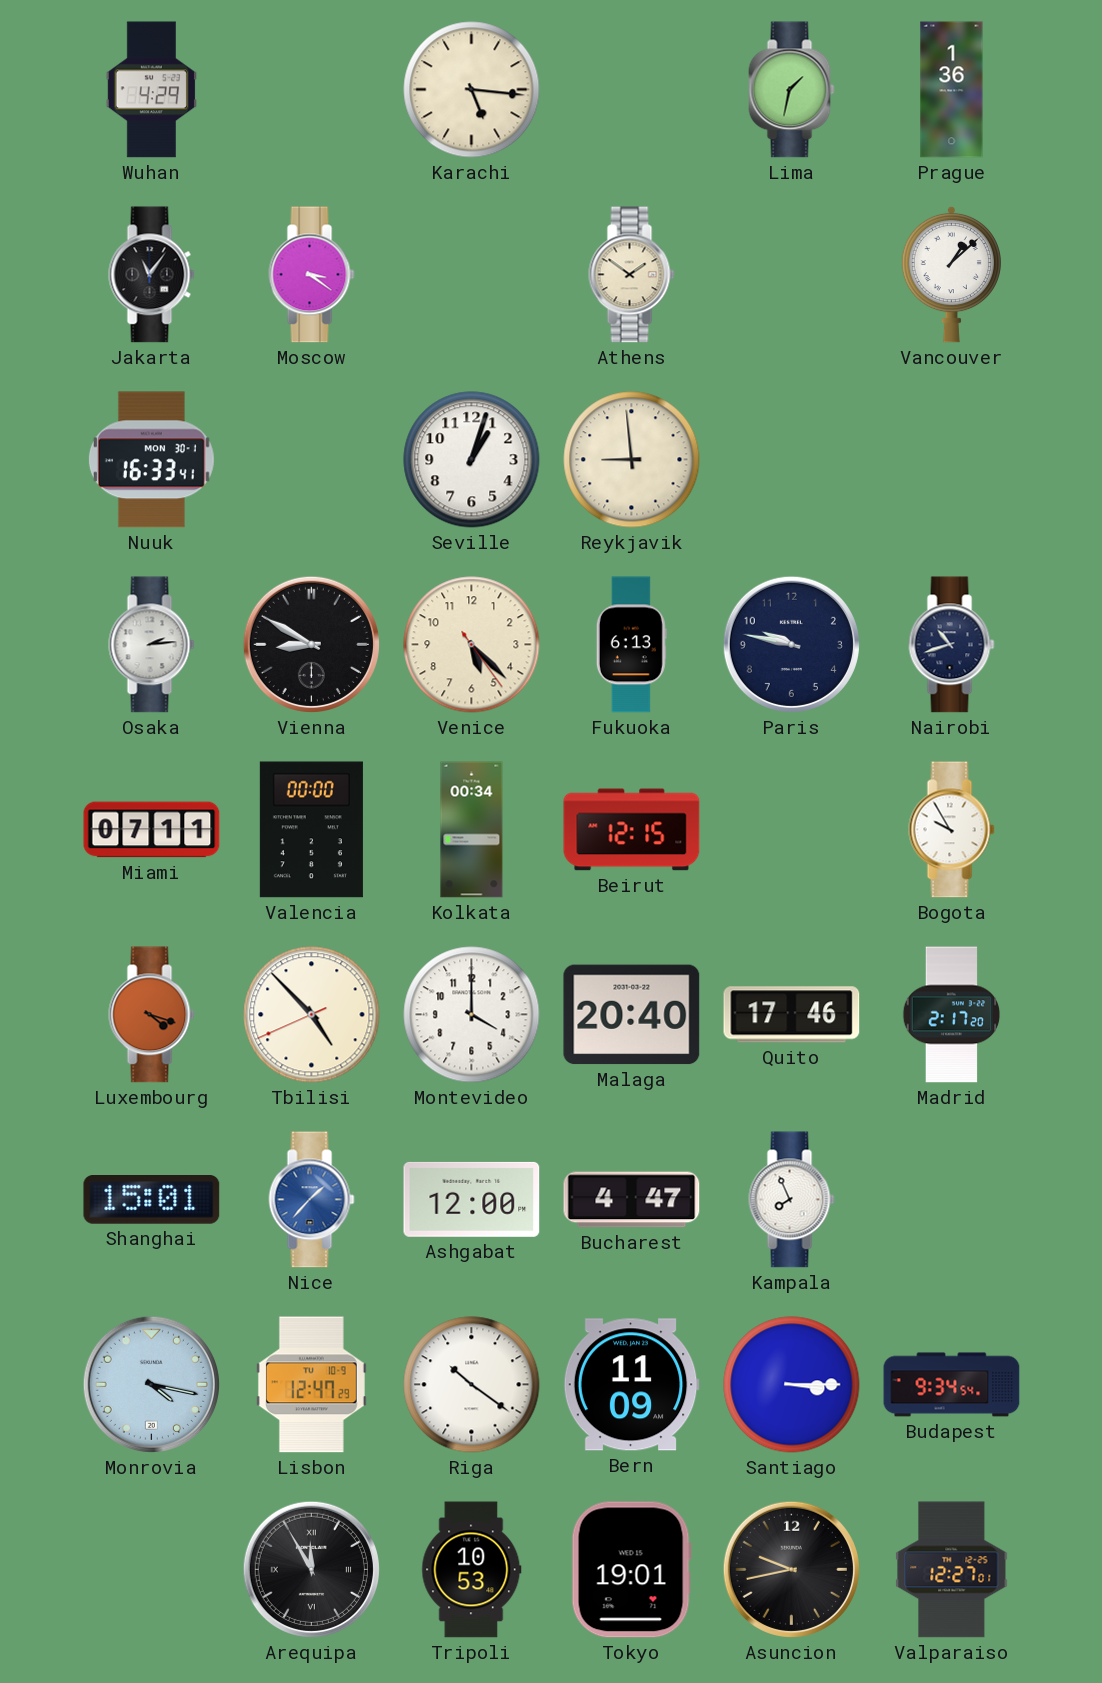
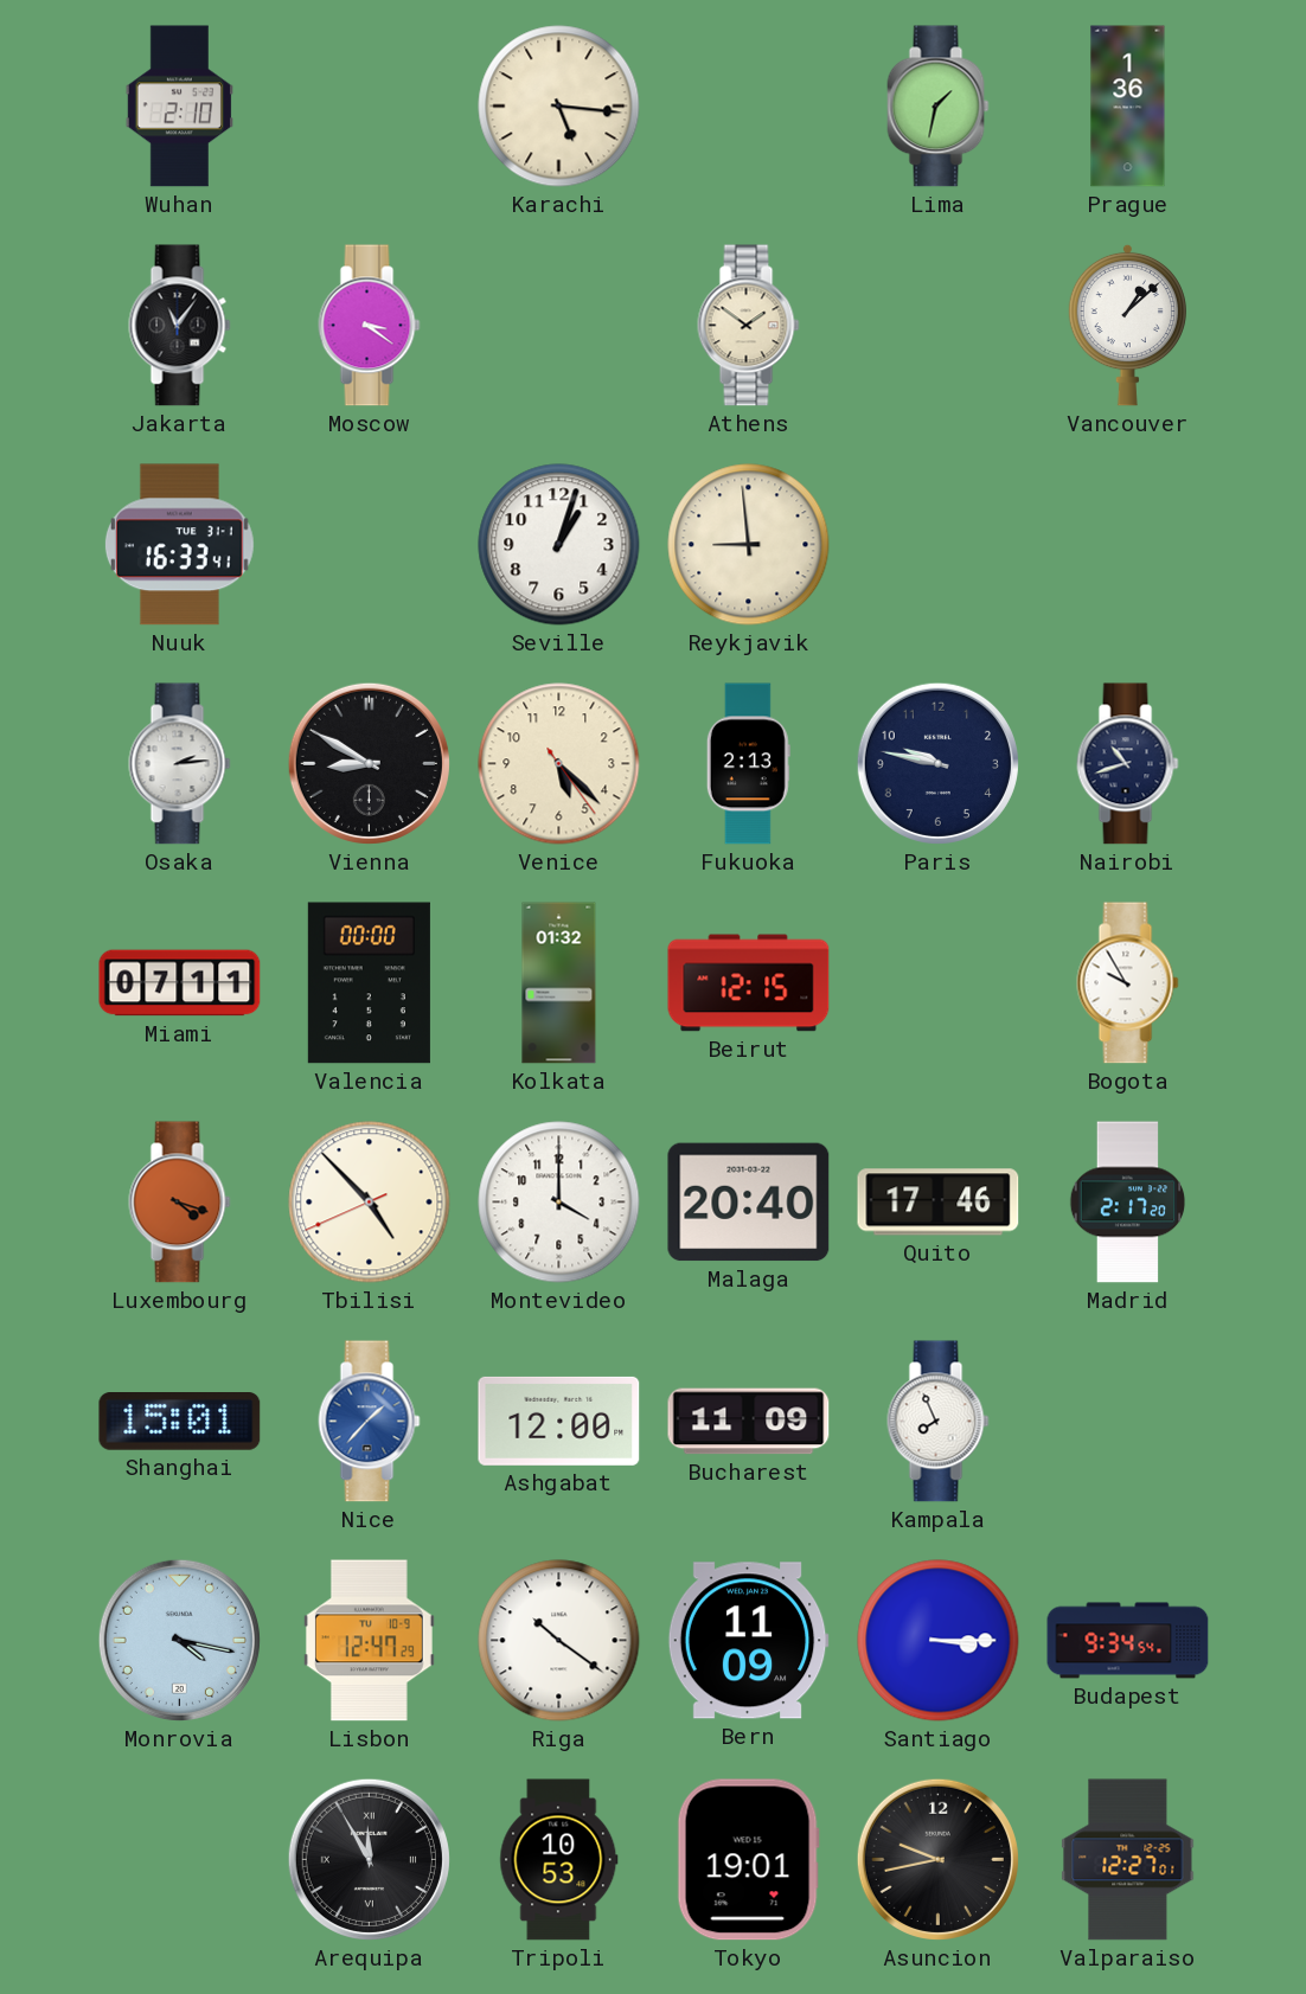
Wuhan: 4:29 -> 2:10
Nuuk date: MON 30-1 -> TUE 31-1
Fukuoka: 6:13 -> 2:13
Kolkata: 00:34 -> 01:32
Bucharest: 4:47 -> 11:09
